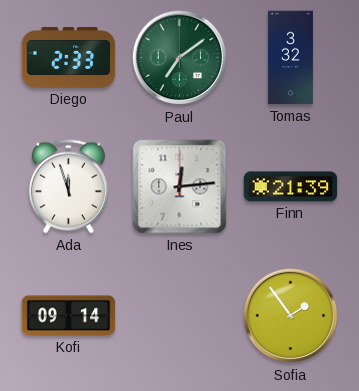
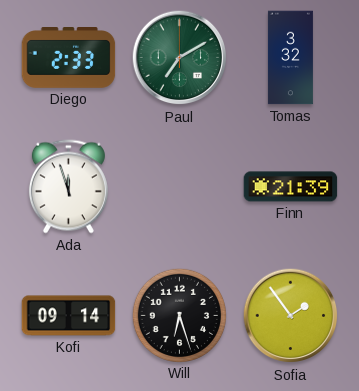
Paul: 7:09 -> 7:10
Ines: 12:14 -> none
Will: none -> 6:27
